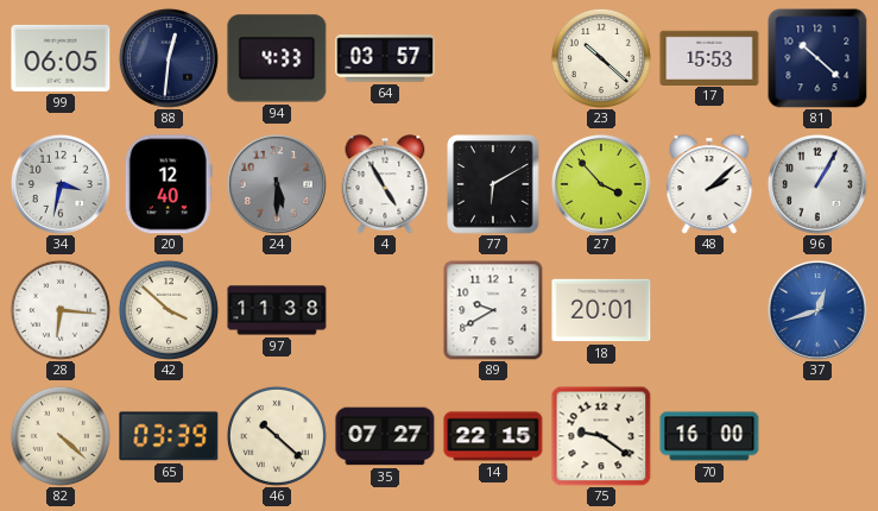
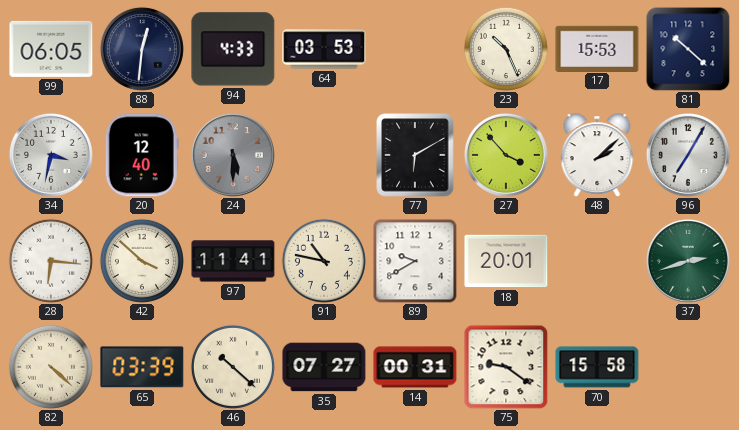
64: 03:57 -> 03:53
23: 10:22 -> 10:26
4: 4:55 -> none
96: 1:05 -> 7:05
97: 11:38 -> 11:41
91: none -> 10:47
37: 12:42 -> 2:42
37 dial: blue -> green
14: 22:15 -> 00:31
70: 16:00 -> 15:58
